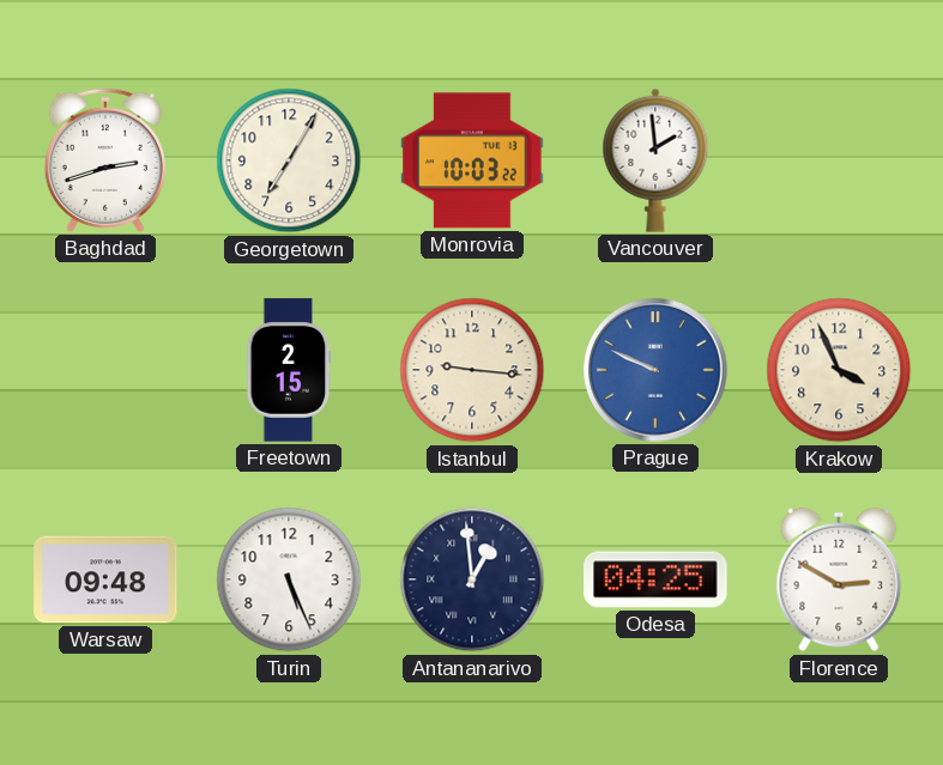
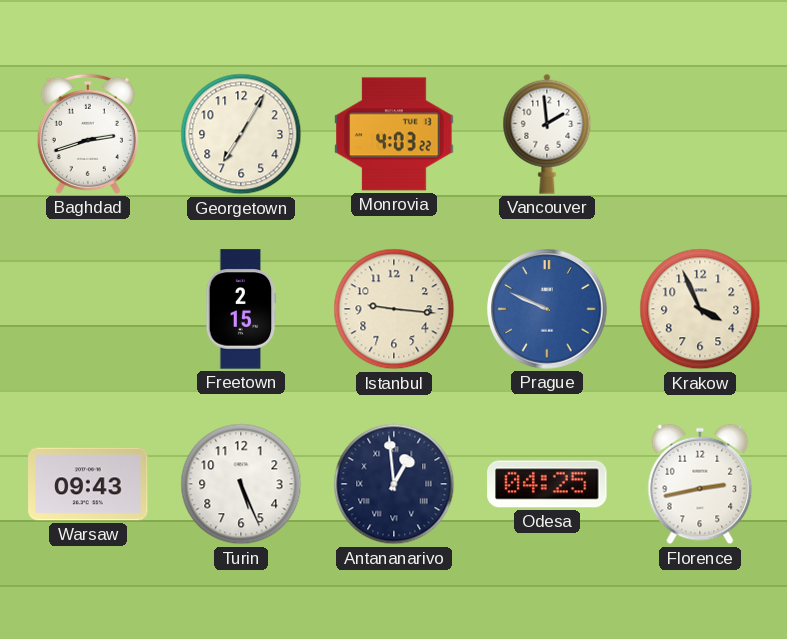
Monrovia: 10:03 -> 4:03
Warsaw: 09:48 -> 09:43
Florence: 2:50 -> 2:43
